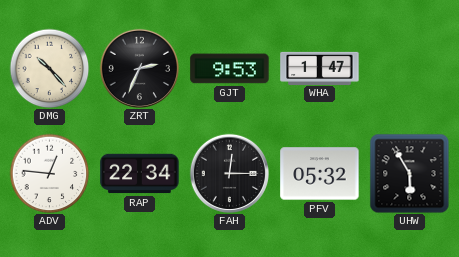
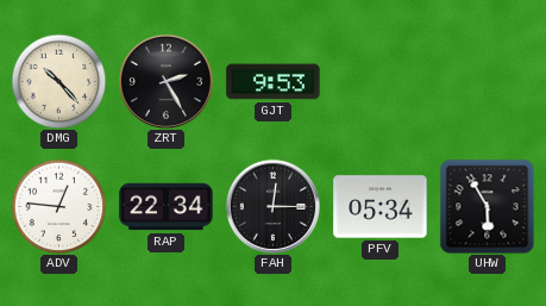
ZRT: 2:34 -> 2:25
WHA: 1:47 -> none
PFV: 05:32 -> 05:34
